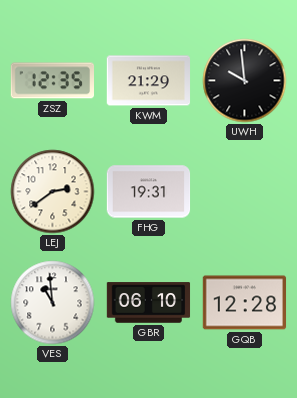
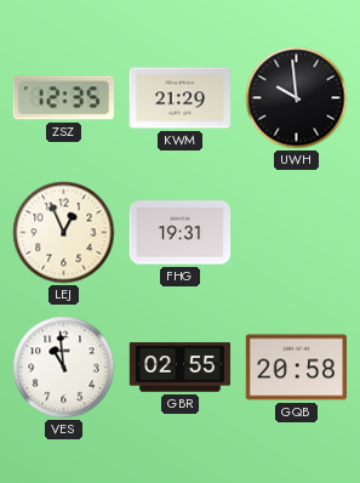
LEJ: 2:39 -> 12:56
GBR: 06:10 -> 02:55
GQB: 12:28 -> 20:58
